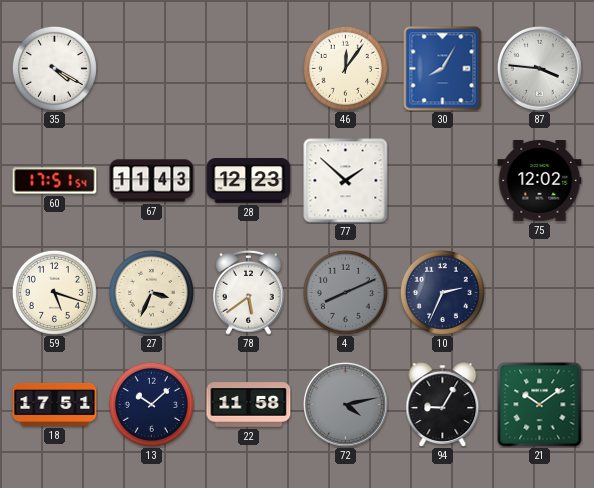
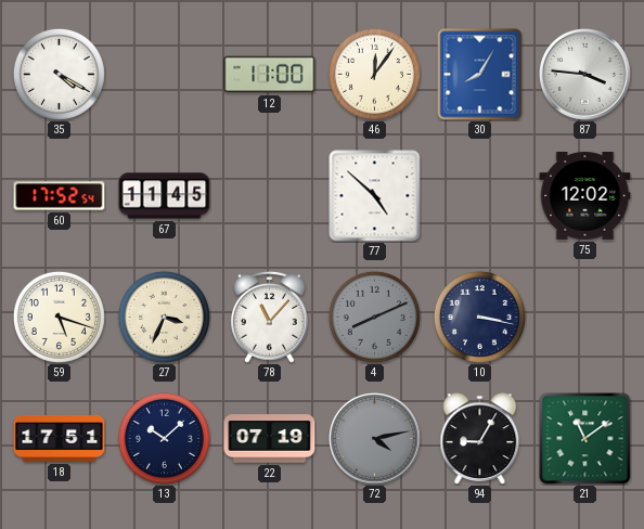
12: none -> 11:00
60: 17:51 -> 17:52
67: 11:43 -> 11:45
28: 12:23 -> none
77: 1:52 -> 4:52
78: 5:39 -> 11:07
10: 2:34 -> 3:17
22: 11:58 -> 07:19
21: 10:09 -> 11:09
